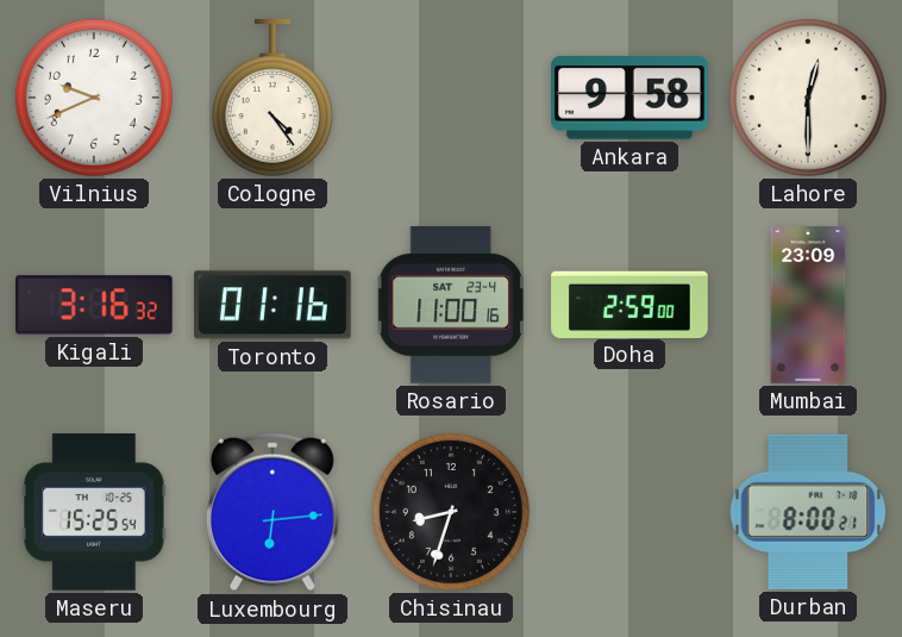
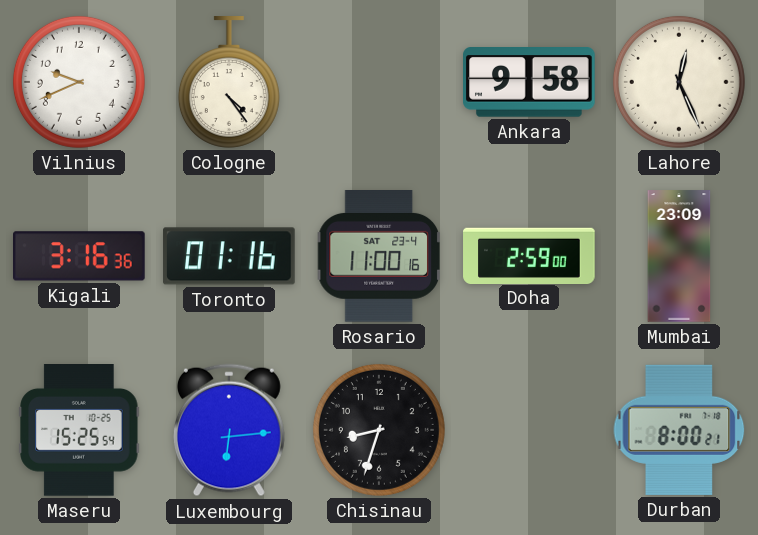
Lahore: 12:30 -> 12:26
Kigali: 3:16:32 -> 3:16:36
